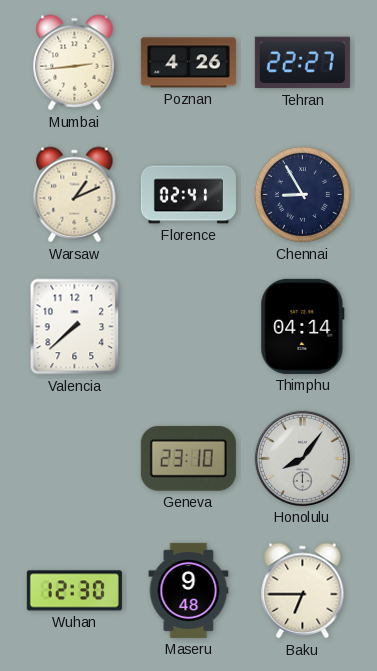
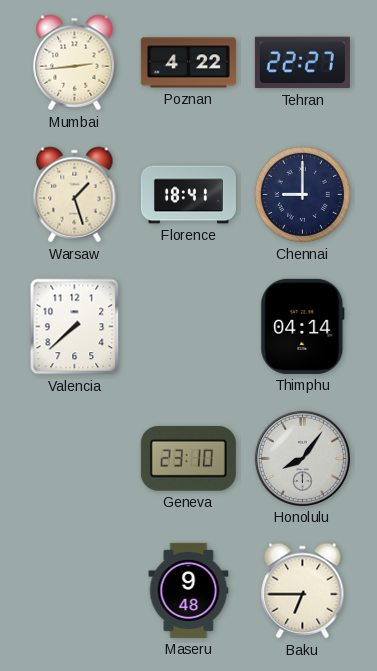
Poznan: 4:26 -> 4:22
Warsaw: 1:11 -> 1:27
Florence: 02:41 -> 18:41
Chennai: 8:55 -> 9:00
Wuhan: 12:30 -> none
